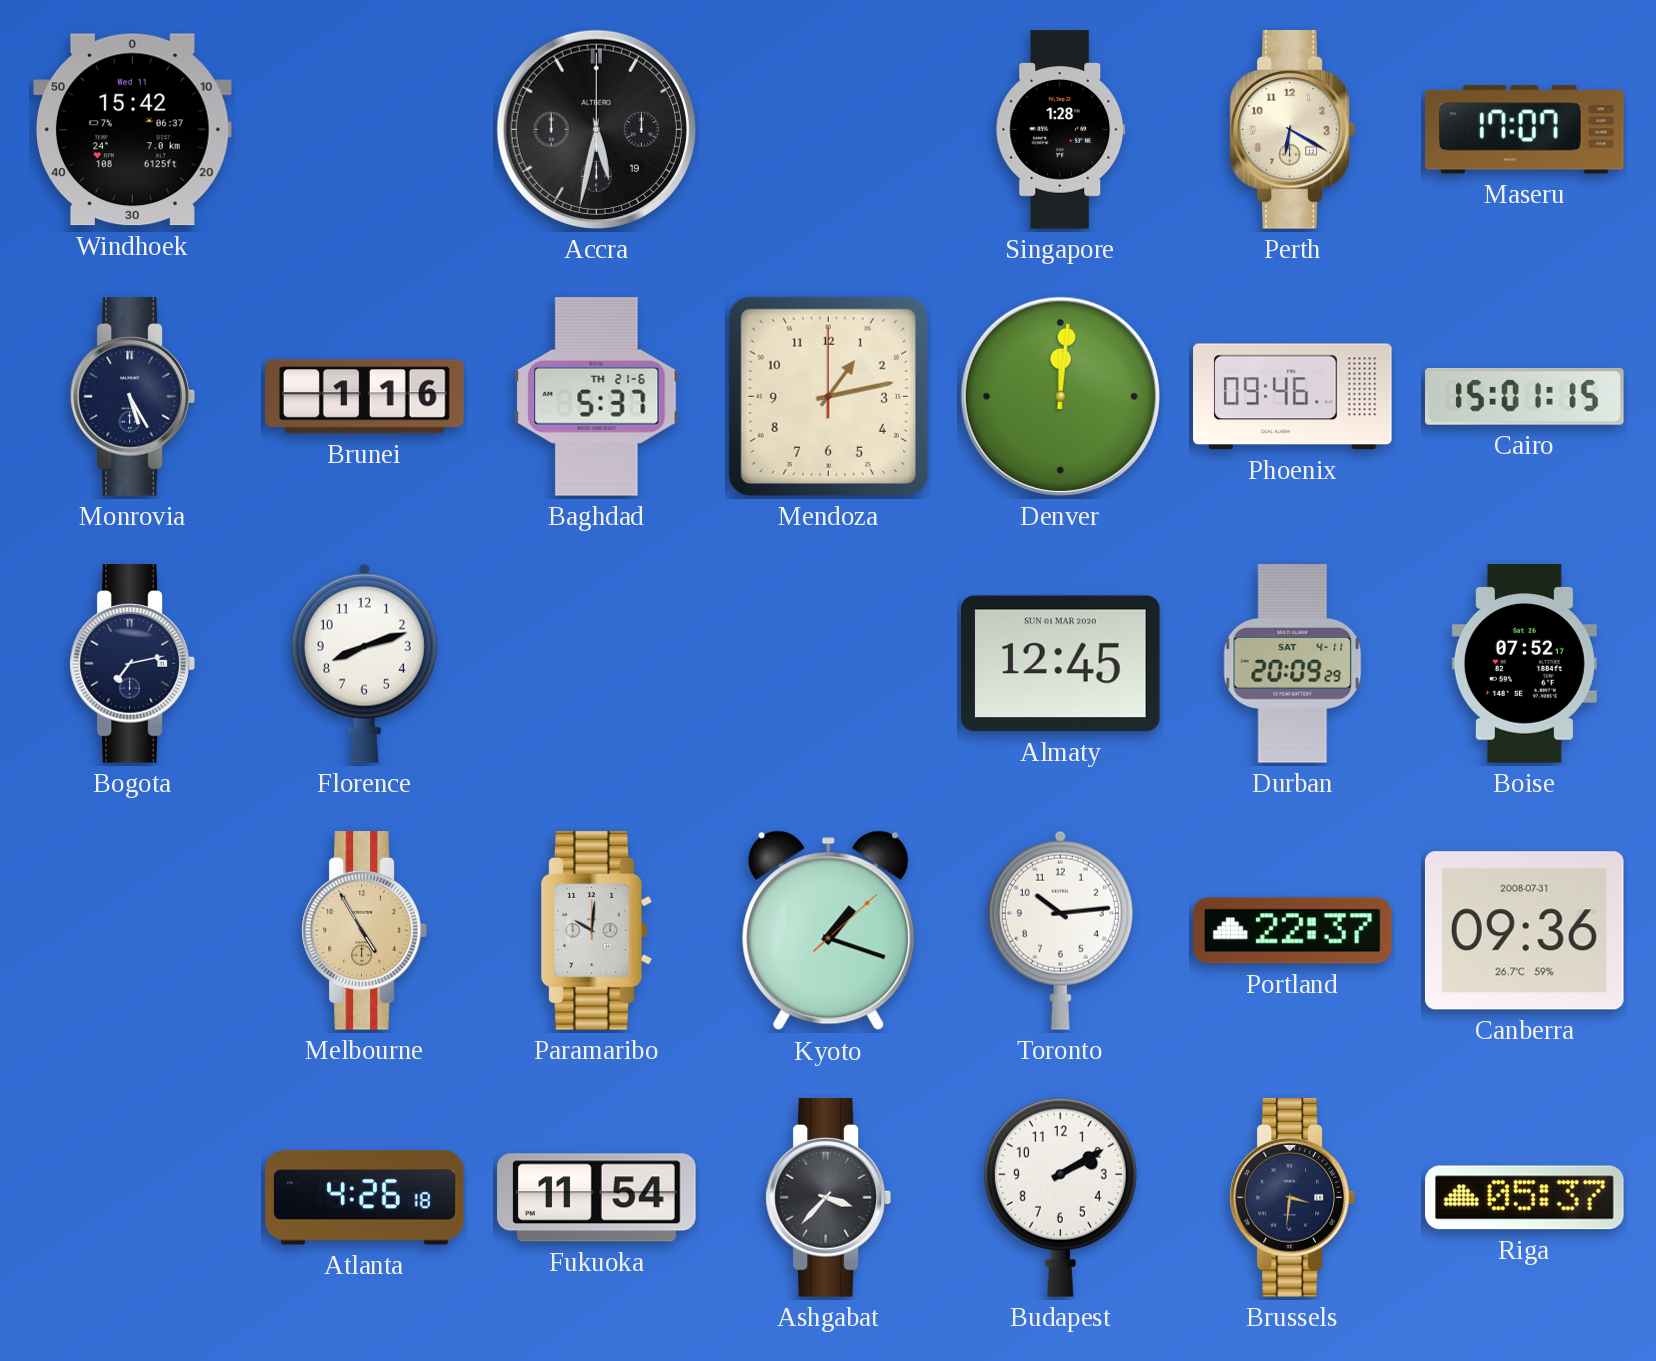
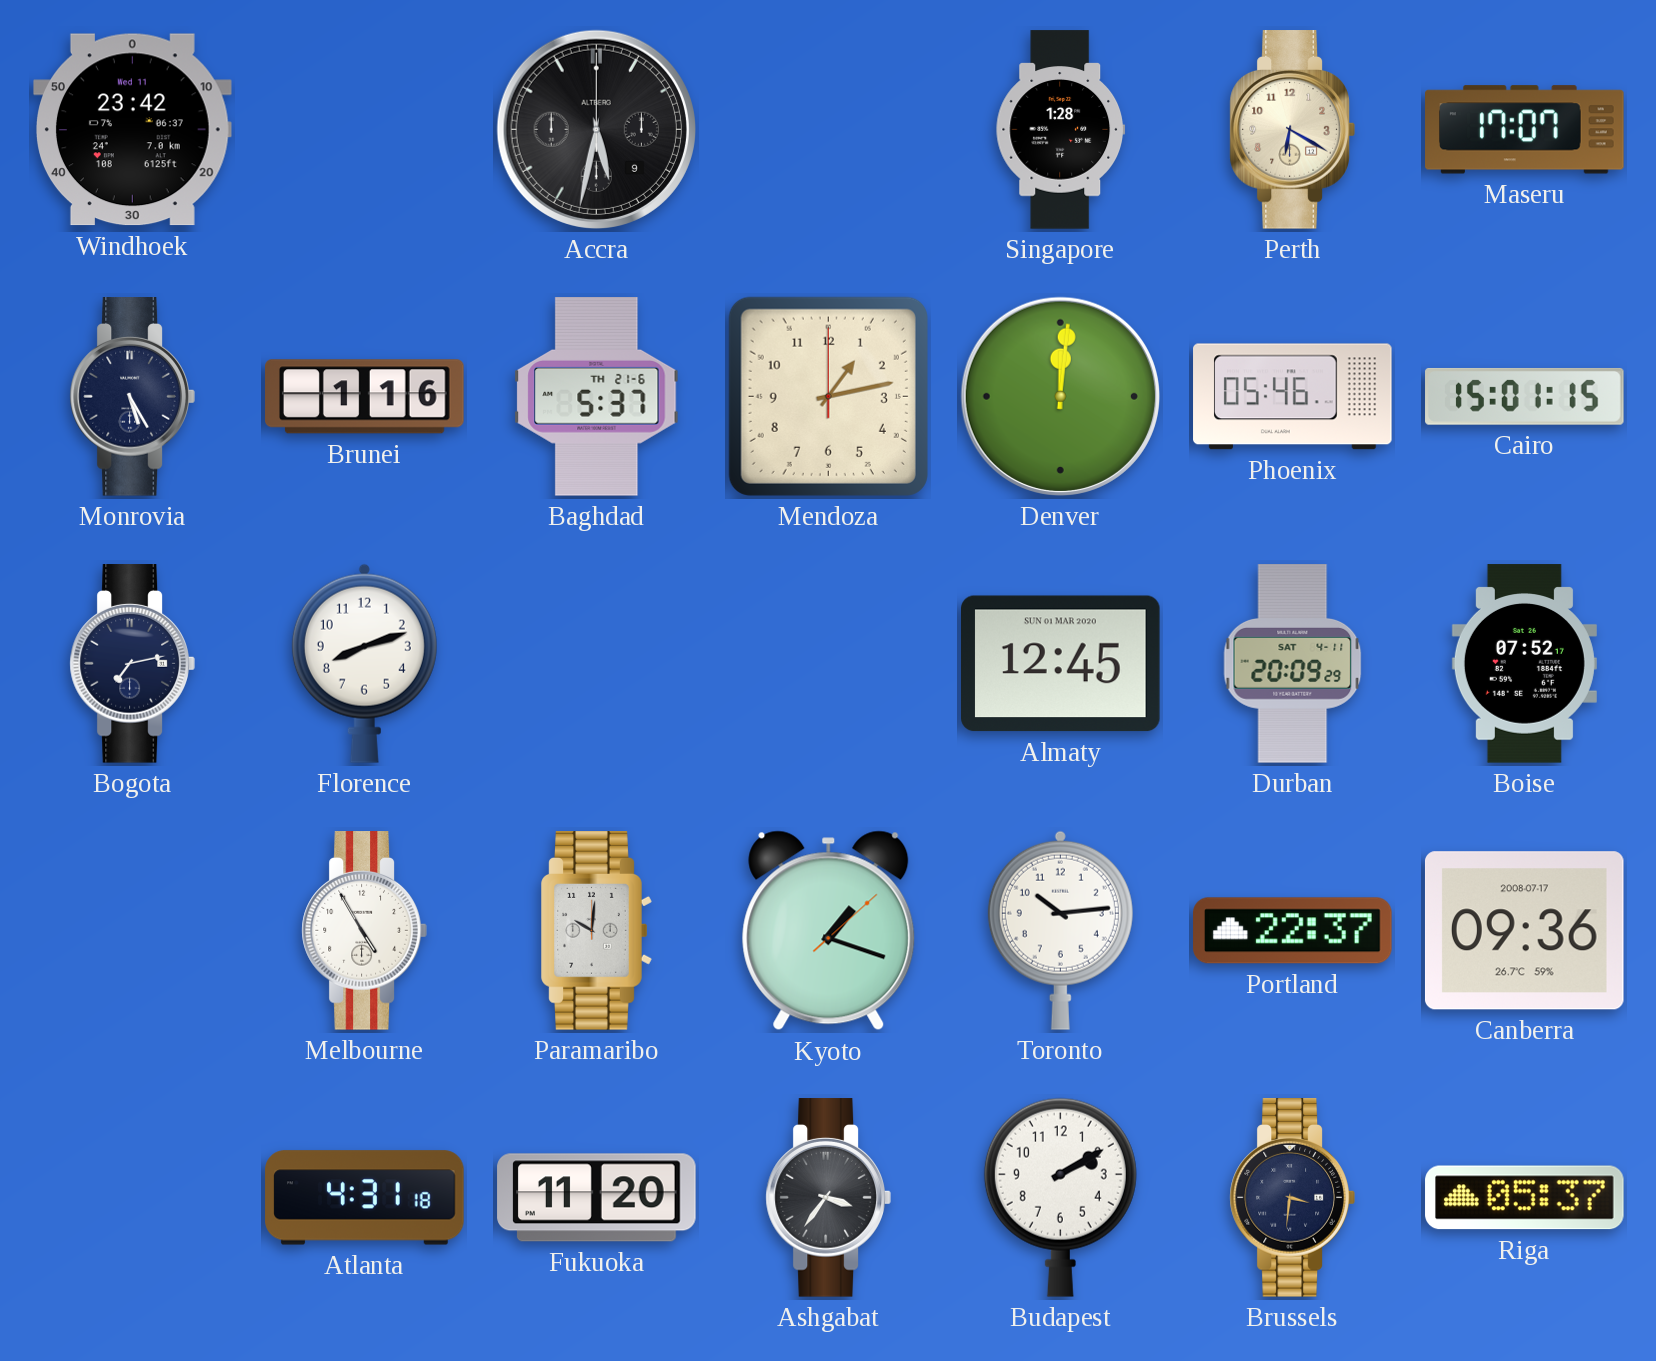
Windhoek: 15:42 -> 23:42
Accra date: 19 -> 9
Phoenix: 09:46 -> 05:46
Melbourne dial: champagne -> white
Canberra date: 2008-07-31 -> 2008-07-17
Atlanta: 4:26 -> 4:31
Fukuoka: 11:54 -> 11:20
Ashgabat: 3:37 -> 3:36
